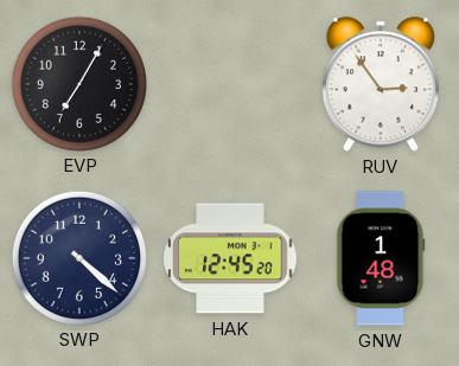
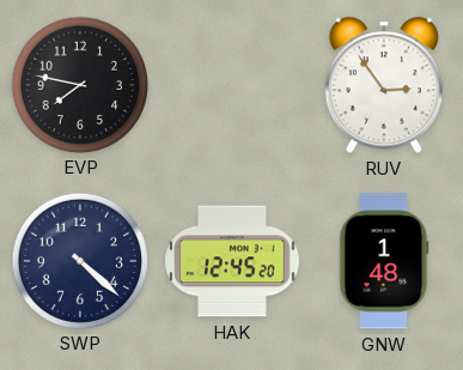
EVP: 7:05 -> 7:47
